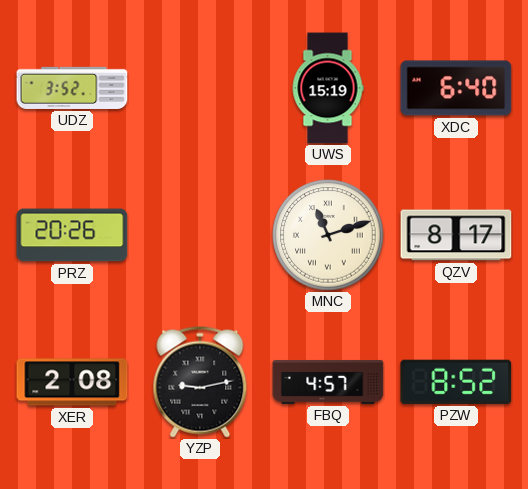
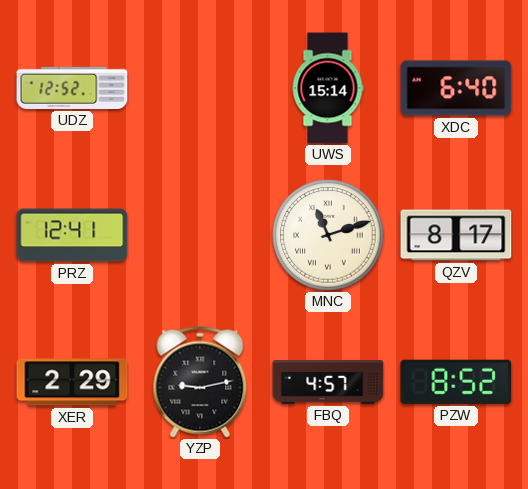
UDZ: 3:52 -> 12:52
UWS: 15:19 -> 15:14
PRZ: 20:26 -> 12:41
XER: 2:08 -> 2:29
